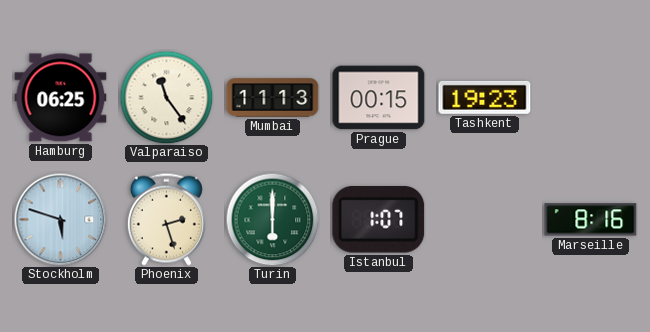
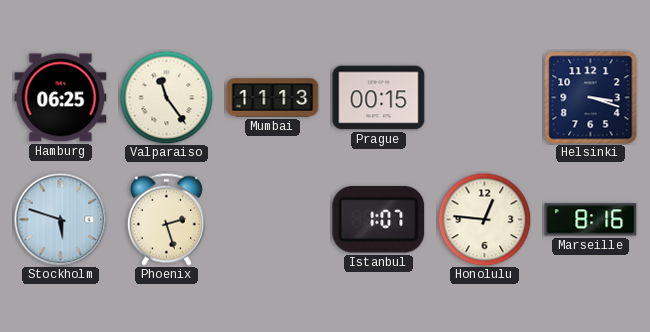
Tashkent: 19:23 -> none
Helsinki: none -> 3:18
Turin: 6:00 -> none
Honolulu: none -> 12:46
